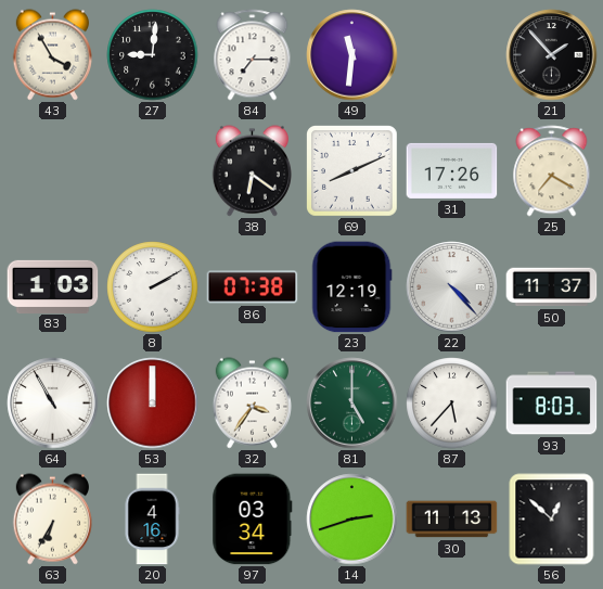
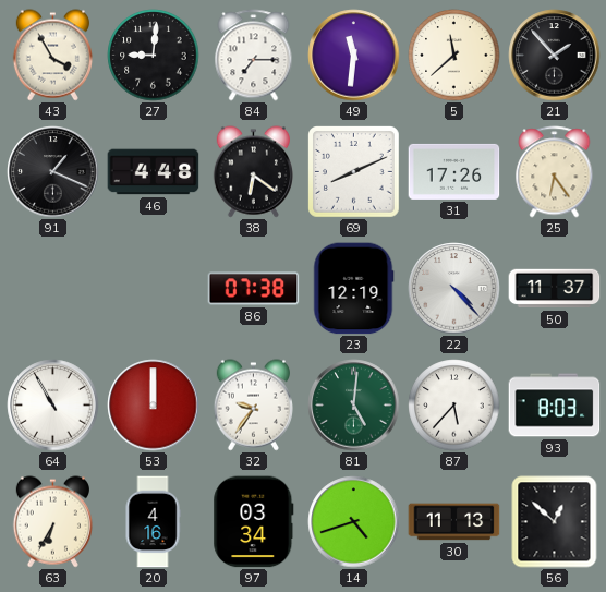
5: none -> 11:38
91: none -> 1:19
46: none -> 4:48
25: 7:20 -> 6:24
83: 1:03 -> none
8: 2:10 -> none
32: 3:36 -> 9:36
81: 5:00 -> 5:01
14: 2:42 -> 4:42
